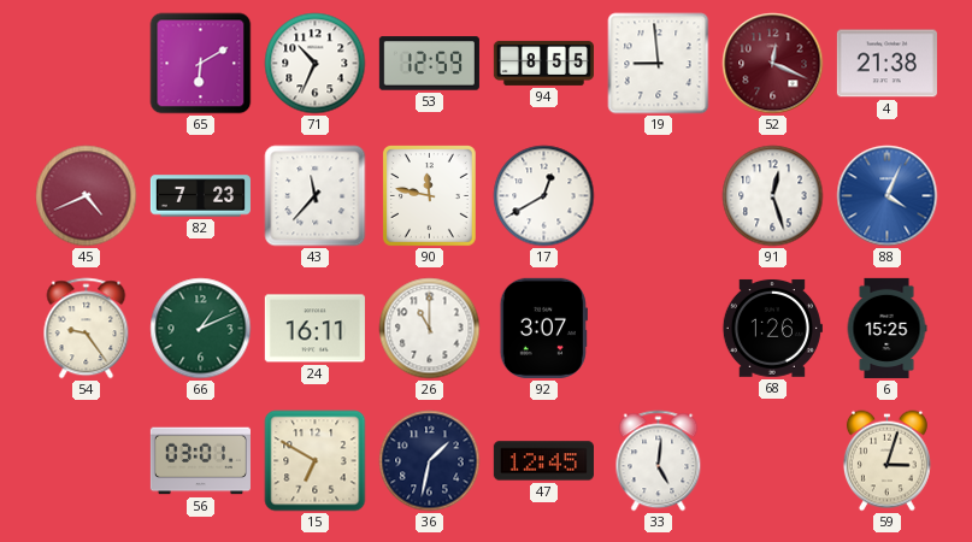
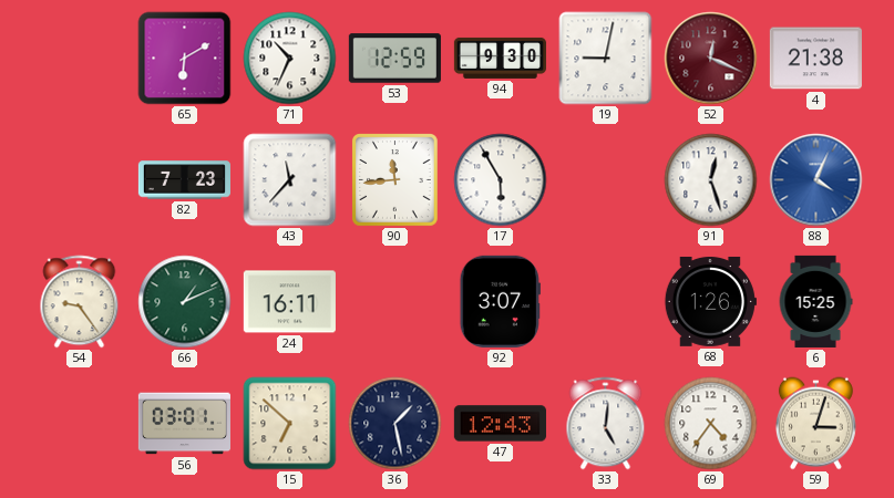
94: 8:55 -> 9:30
19: 8:59 -> 9:02
45: 4:41 -> none
90: 11:47 -> 11:44
17: 12:40 -> 5:55
26: 11:00 -> none
15: 6:50 -> 6:52
36: 1:32 -> 1:28
47: 12:45 -> 12:43
69: none -> 4:36
